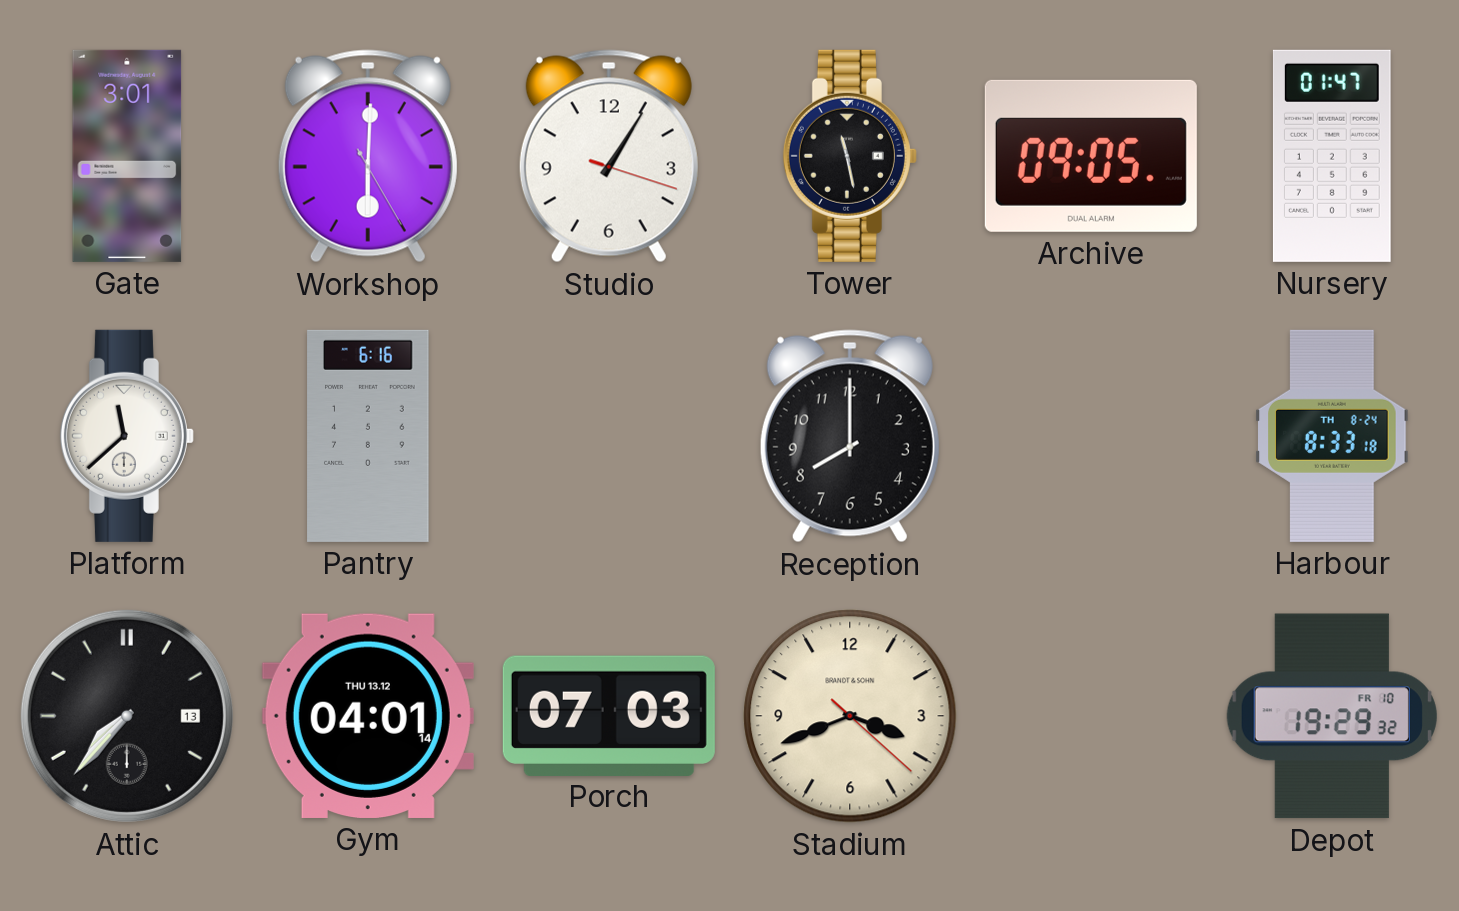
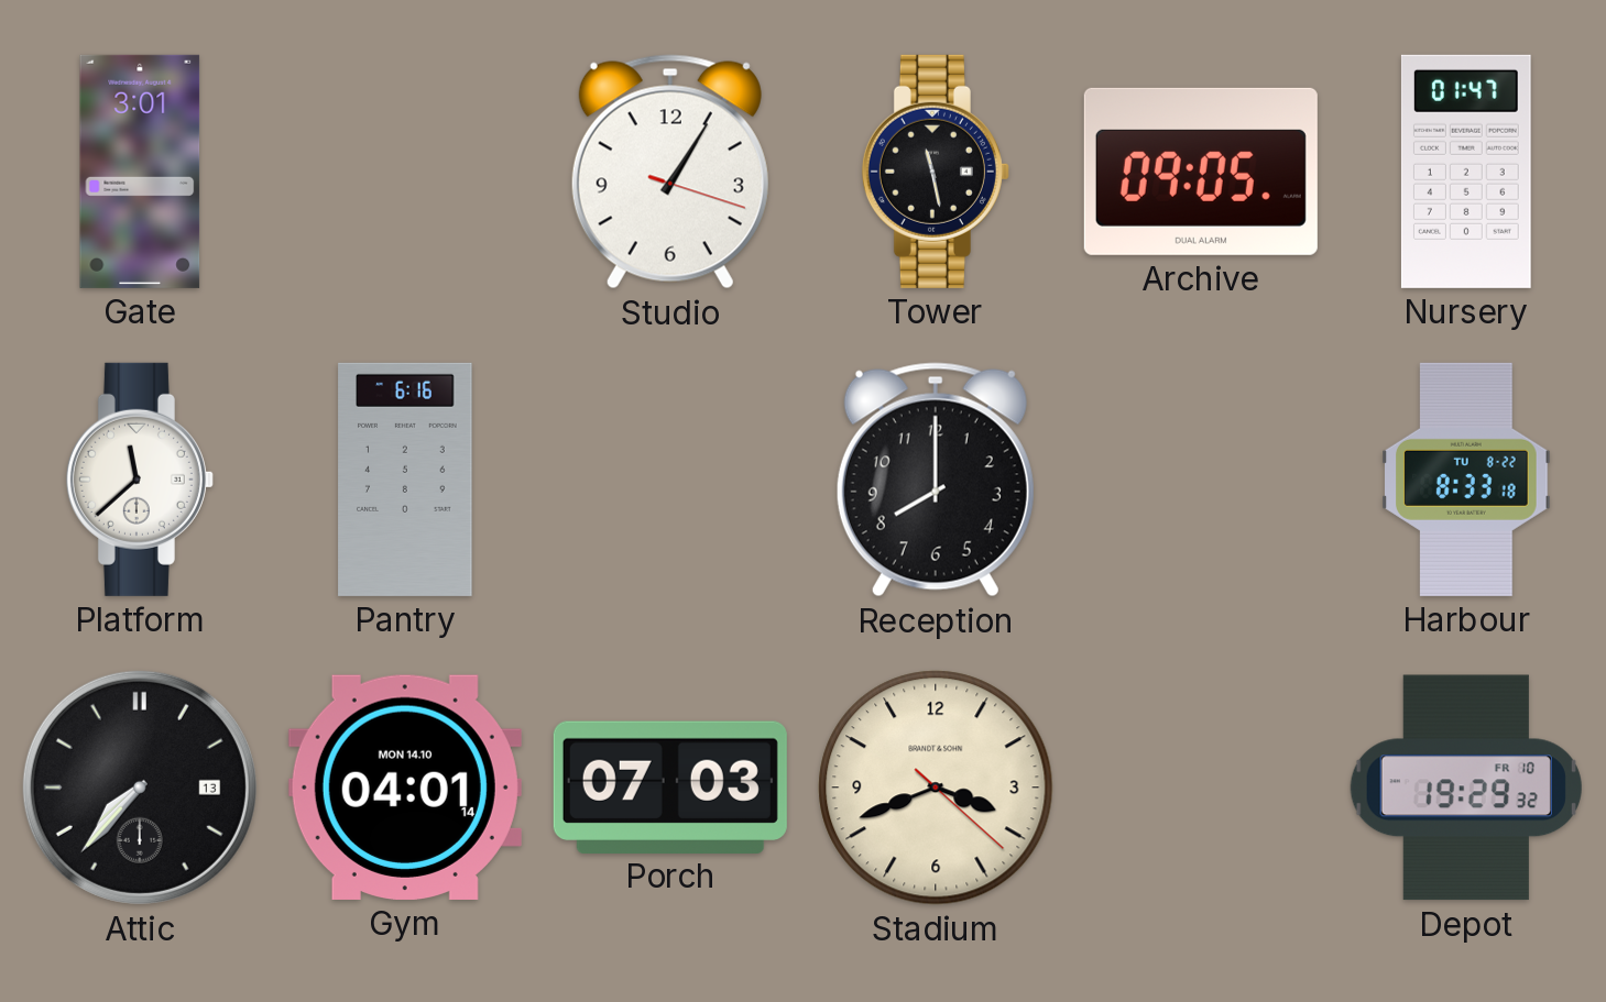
Workshop: 6:00 -> none
Harbour date: TH 8-24 -> TU 8-22
Gym date: THU 13.12 -> MON 14.10
